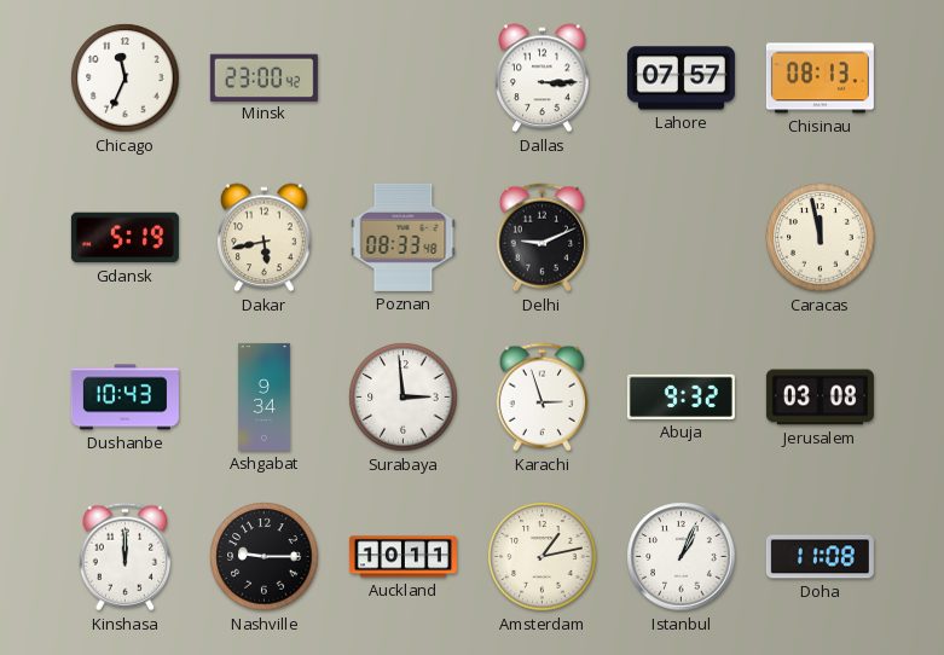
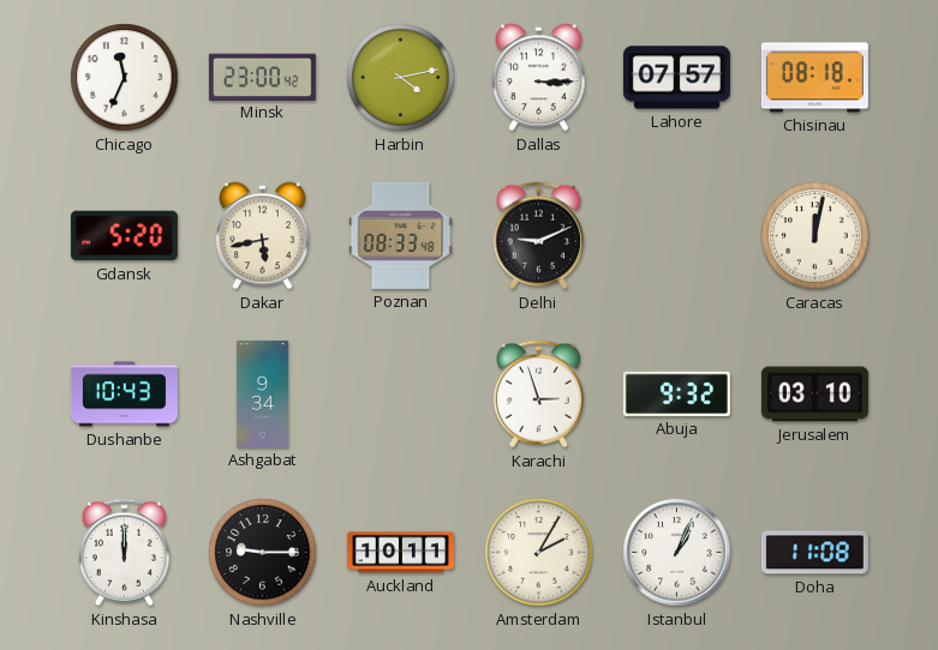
Harbin: none -> 4:13
Chisinau: 08:13 -> 08:18
Gdansk: 5:19 -> 5:20
Caracas: 11:58 -> 12:02
Surabaya: 2:59 -> none
Jerusalem: 03:08 -> 03:10
Amsterdam: 1:13 -> 2:05
